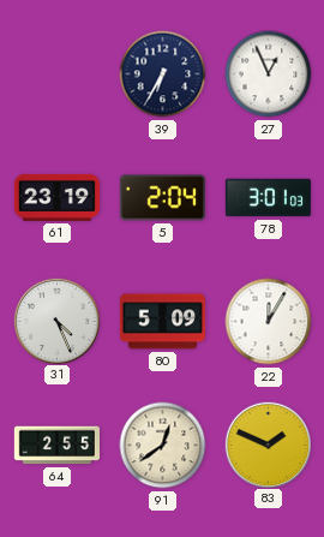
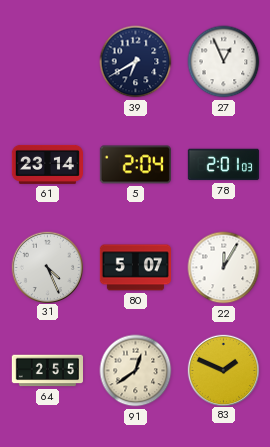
39: 6:35 -> 6:40
61: 23:19 -> 23:14
78: 3:01 -> 2:01
80: 5:09 -> 5:07
